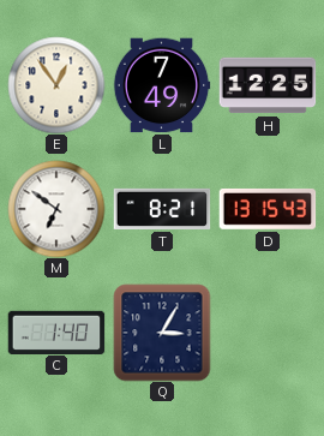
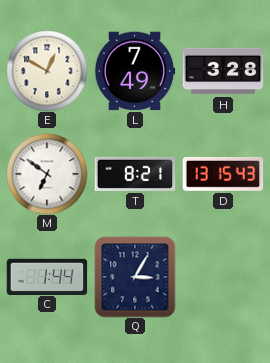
E: 12:54 -> 12:50
H: 12:25 -> 3:28
C: 1:40 -> 1:44
